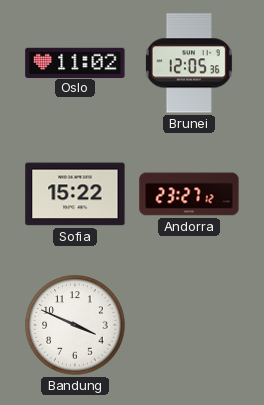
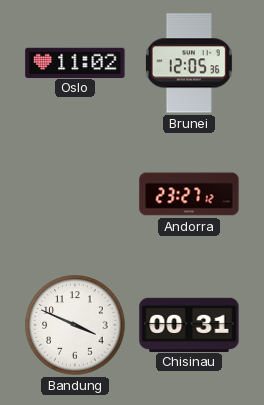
Sofia: 15:22 -> none
Chisinau: none -> 00:31
